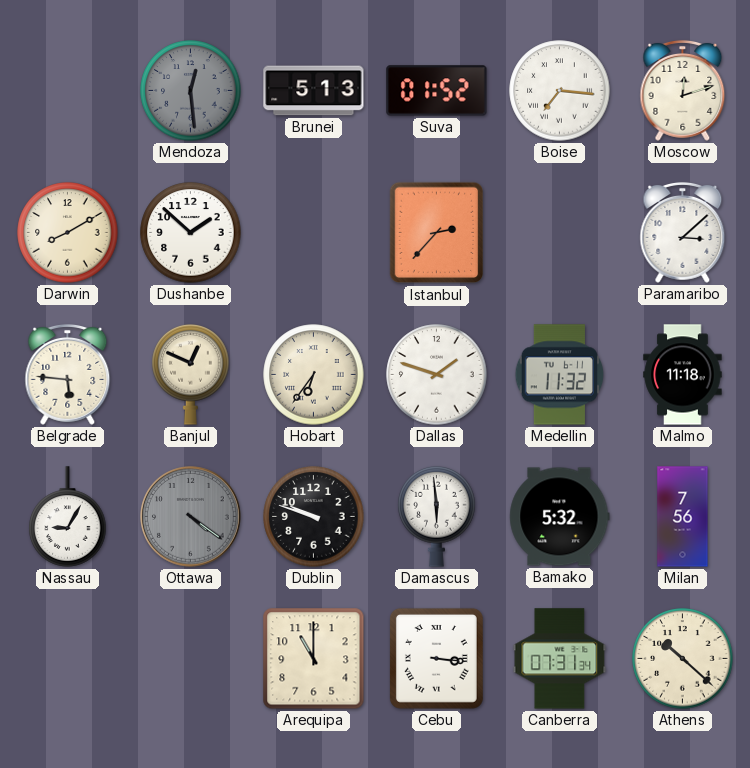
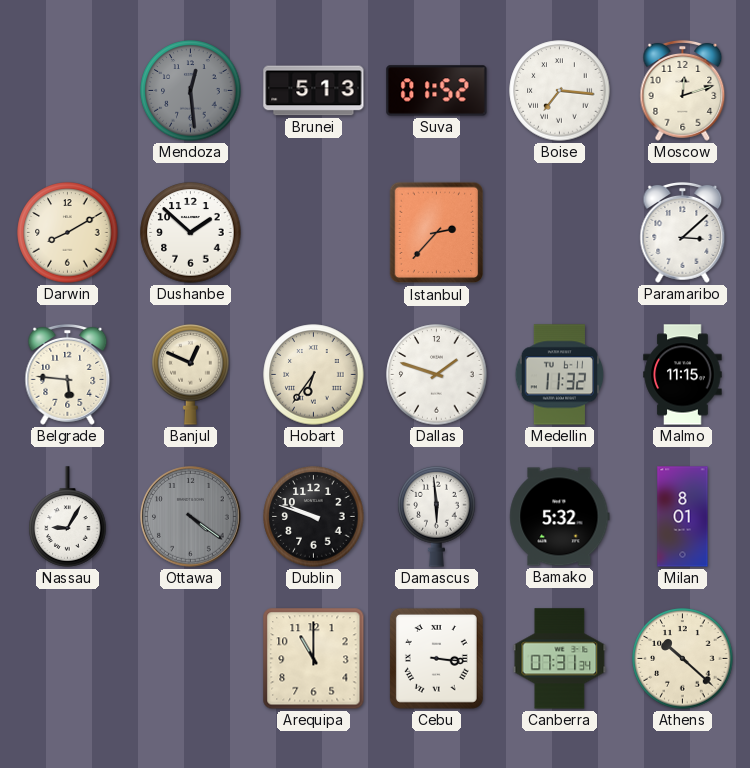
Malmo: 11:18 -> 11:15
Milan: 7:56 -> 8:01
